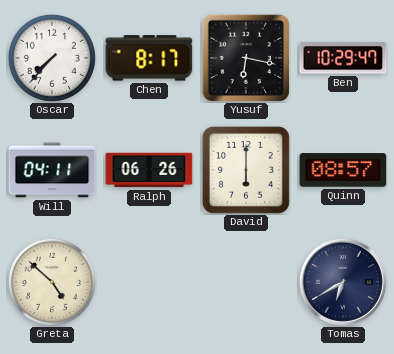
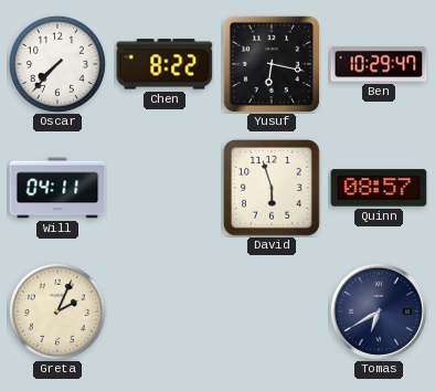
Chen: 8:17 -> 8:22
Ralph: 06:26 -> none
David: 6:00 -> 5:57
Greta: 4:52 -> 2:04
